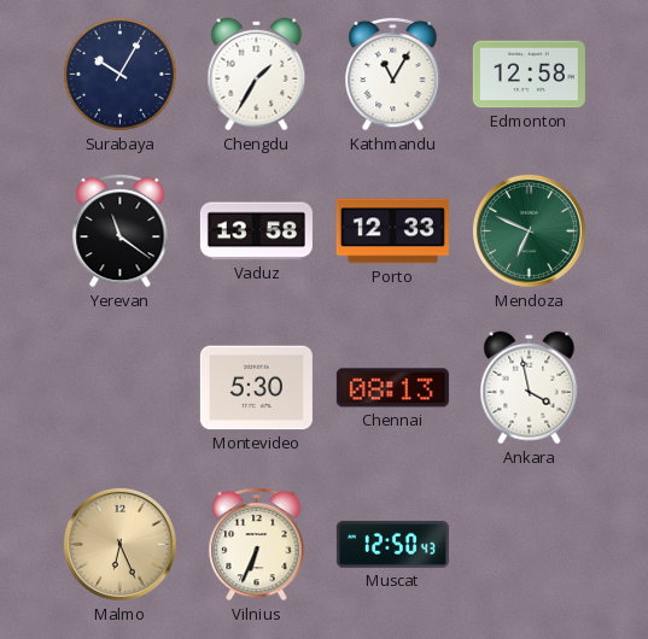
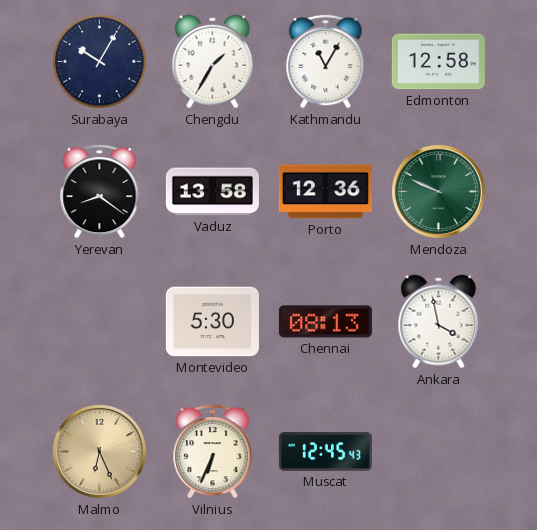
Yerevan: 11:21 -> 8:21
Porto: 12:33 -> 12:36
Mendoza: 6:49 -> 9:49
Muscat: 12:50 -> 12:45
